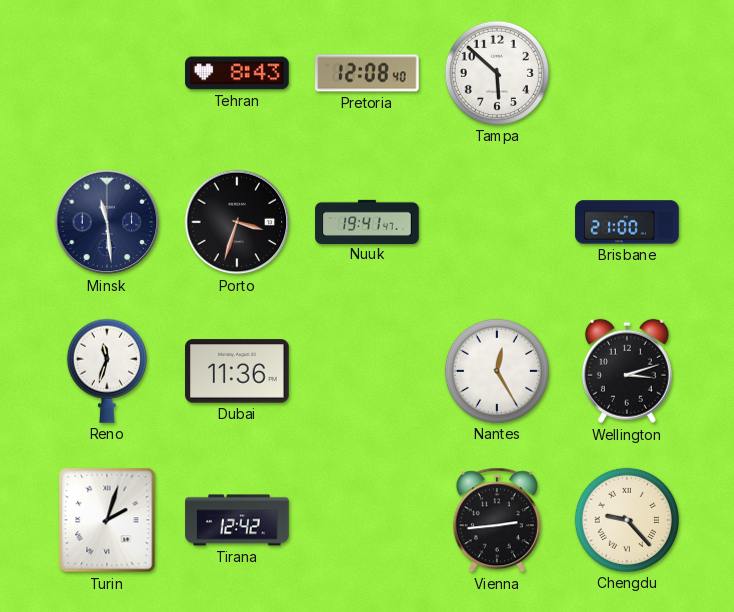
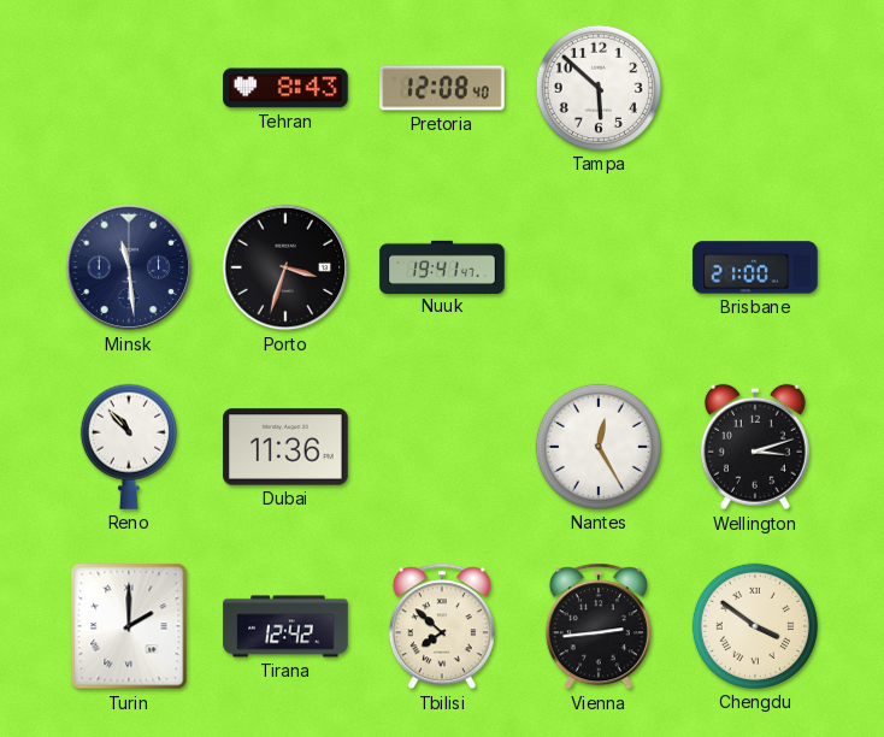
Reno: 11:33 -> 10:53
Turin: 2:03 -> 2:00
Tbilisi: none -> 7:52
Chengdu: 9:23 -> 3:51
